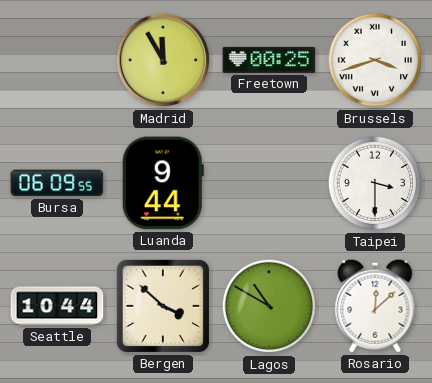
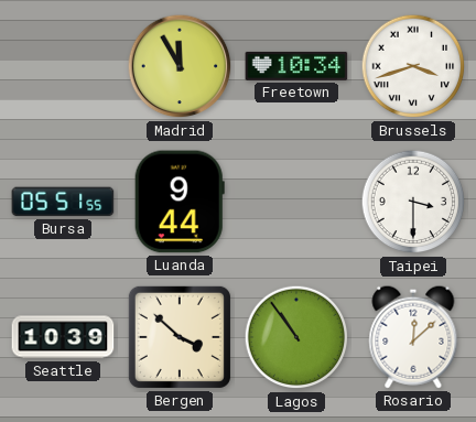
Freetown: 00:25 -> 10:34
Bursa: 06:09 -> 05:51
Seattle: 10:44 -> 10:39
Lagos: 10:50 -> 10:54
